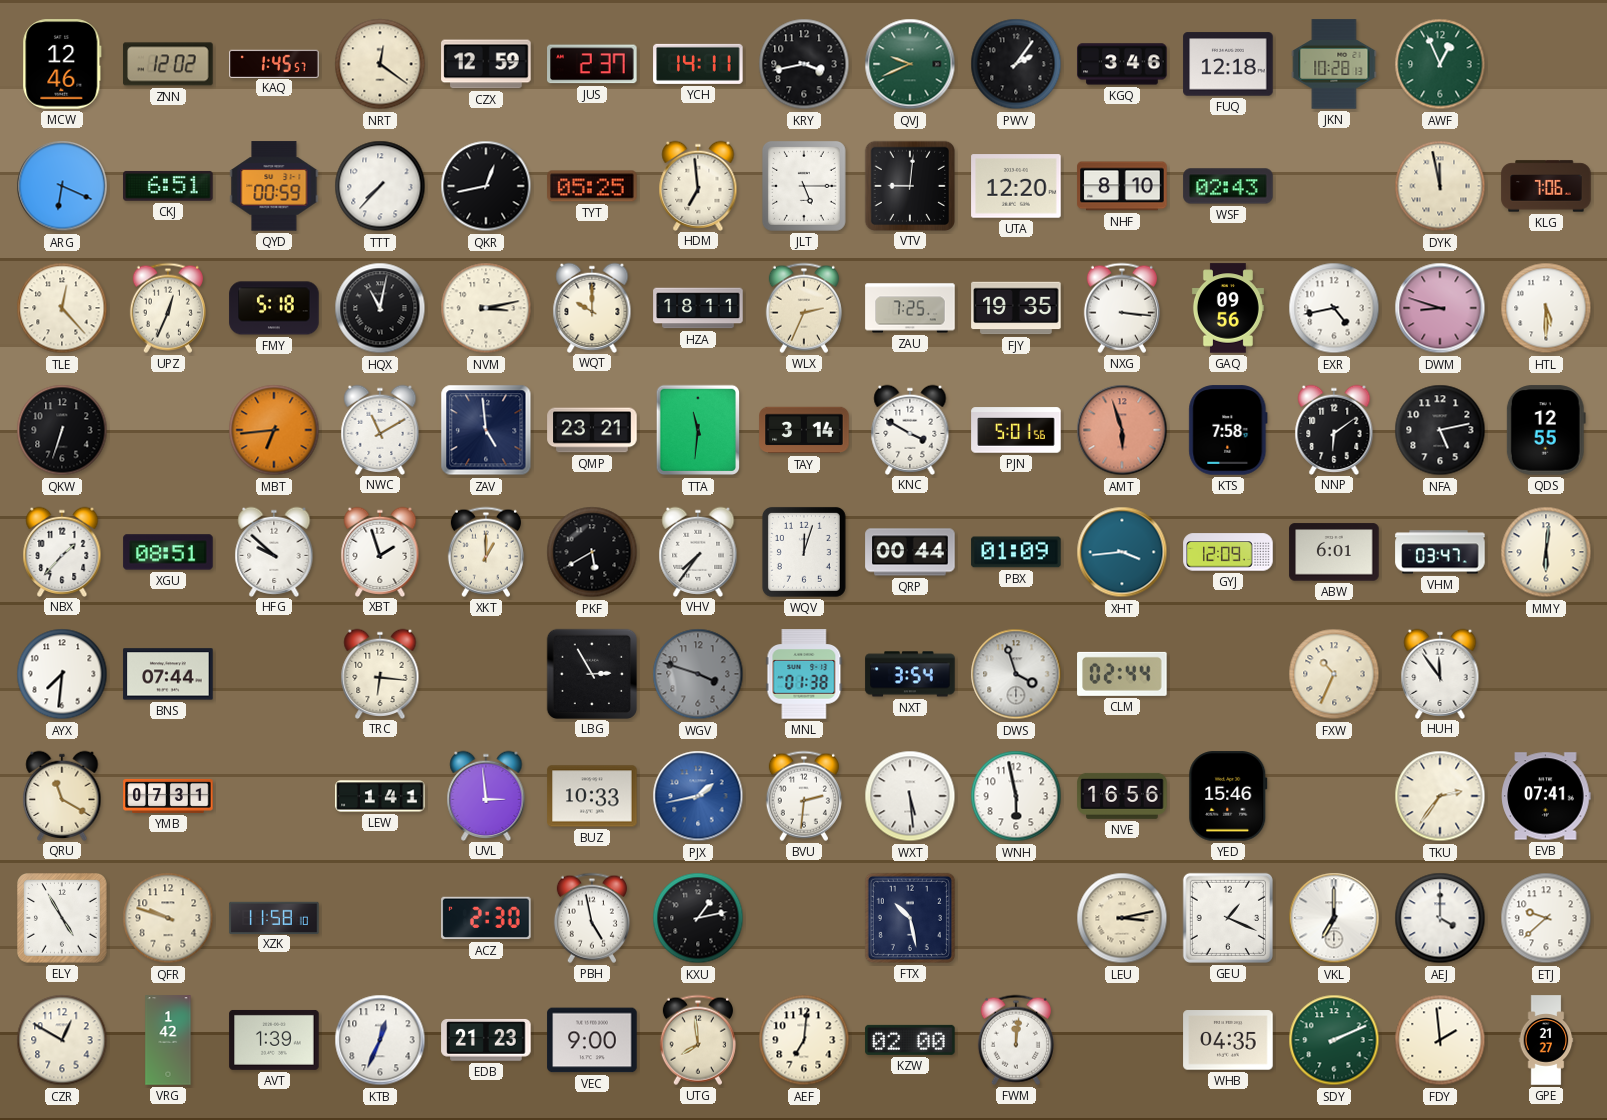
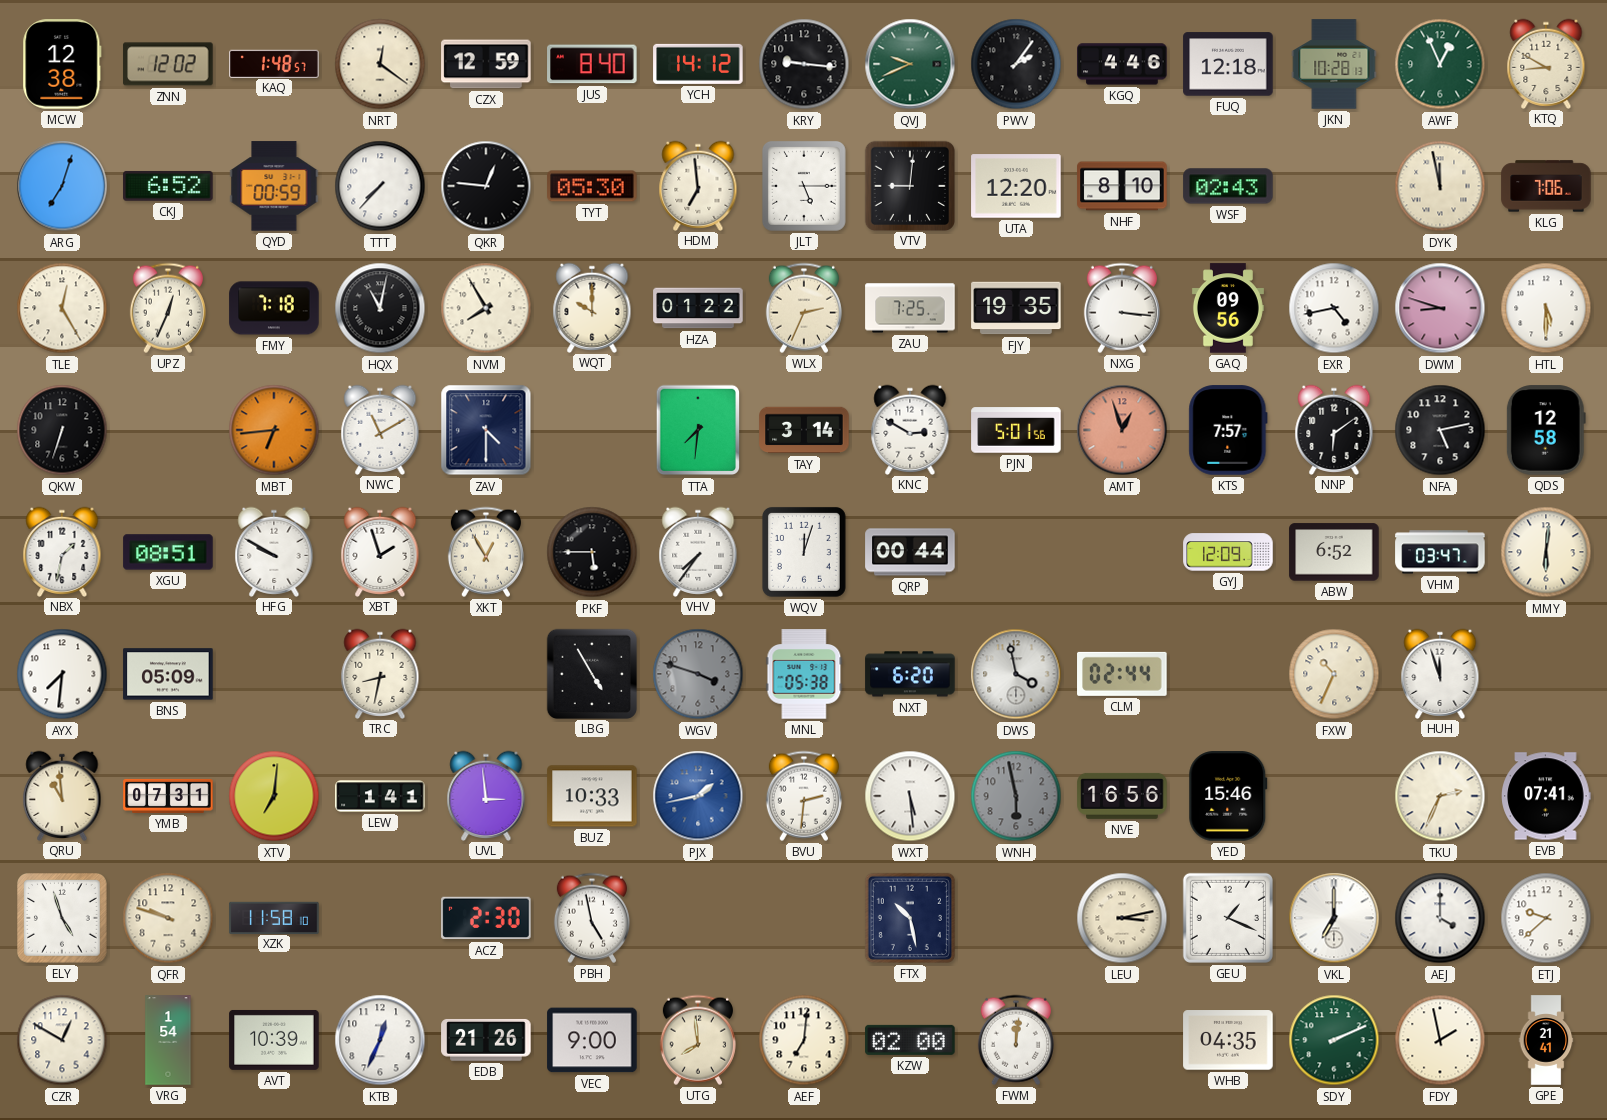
MCW: 12:46 -> 12:38
KAQ: 1:45 -> 1:48
JUS: 2:37 -> 8:40
YCH: 14:11 -> 14:12
KRY: 3:43 -> 9:16
KGQ: 3:46 -> 4:46
KTQ: none -> 8:50
ARG: 6:19 -> 7:03
CKJ: 6:51 -> 6:52
QKR: 12:43 -> 12:46
TYT: 05:25 -> 05:30
TLE: 12:23 -> 12:25
FMY: 5:18 -> 7:18
NVM: 3:13 -> 7:55
HZA: 18:11 -> 01:22
ZAV: 4:59 -> 4:30
QMP: 23:21 -> none
TTA: 11:31 -> 7:31
KNC: 3:50 -> 2:50
AMT: 5:57 -> 12:57
KTS: 7:58 -> 7:57
QDS: 12:55 -> 12:58
NBX: 1:37 -> 1:32
HFG: 9:52 -> 9:50
XKT: 1:00 -> 12:55
PKF: 5:40 -> 5:45
PBX: 01:09 -> none
XHT: 3:44 -> none
ABW: 6:01 -> 6:52
BNS: 07:44 -> 05:09
TRC: 6:16 -> 8:32
LBG: 2:55 -> 4:55
MNL: 01:38 -> 05:38
NXT: 3:54 -> 6:20
DWS: 3:57 -> 3:58
HUH: 11:54 -> 11:57
QRU: 11:20 -> 10:59
XTV: none -> 7:01
WNH dial: white -> grey
TKU: 2:36 -> 2:34
ELY: 4:55 -> 4:57
KXU: 1:13 -> none
VRG: 1:42 -> 1:54
AVT: 1:39 -> 10:39
EDB: 21:23 -> 21:26
FDY: 1:59 -> 1:58
GPE: 21:27 -> 21:41
